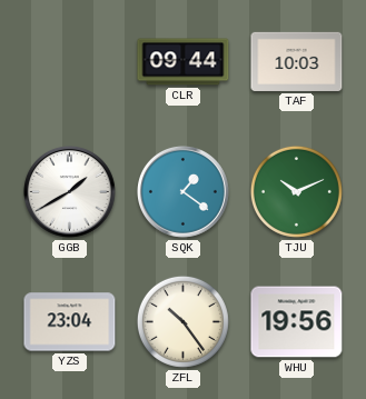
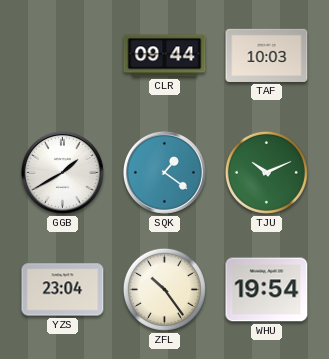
WHU: 19:56 -> 19:54
